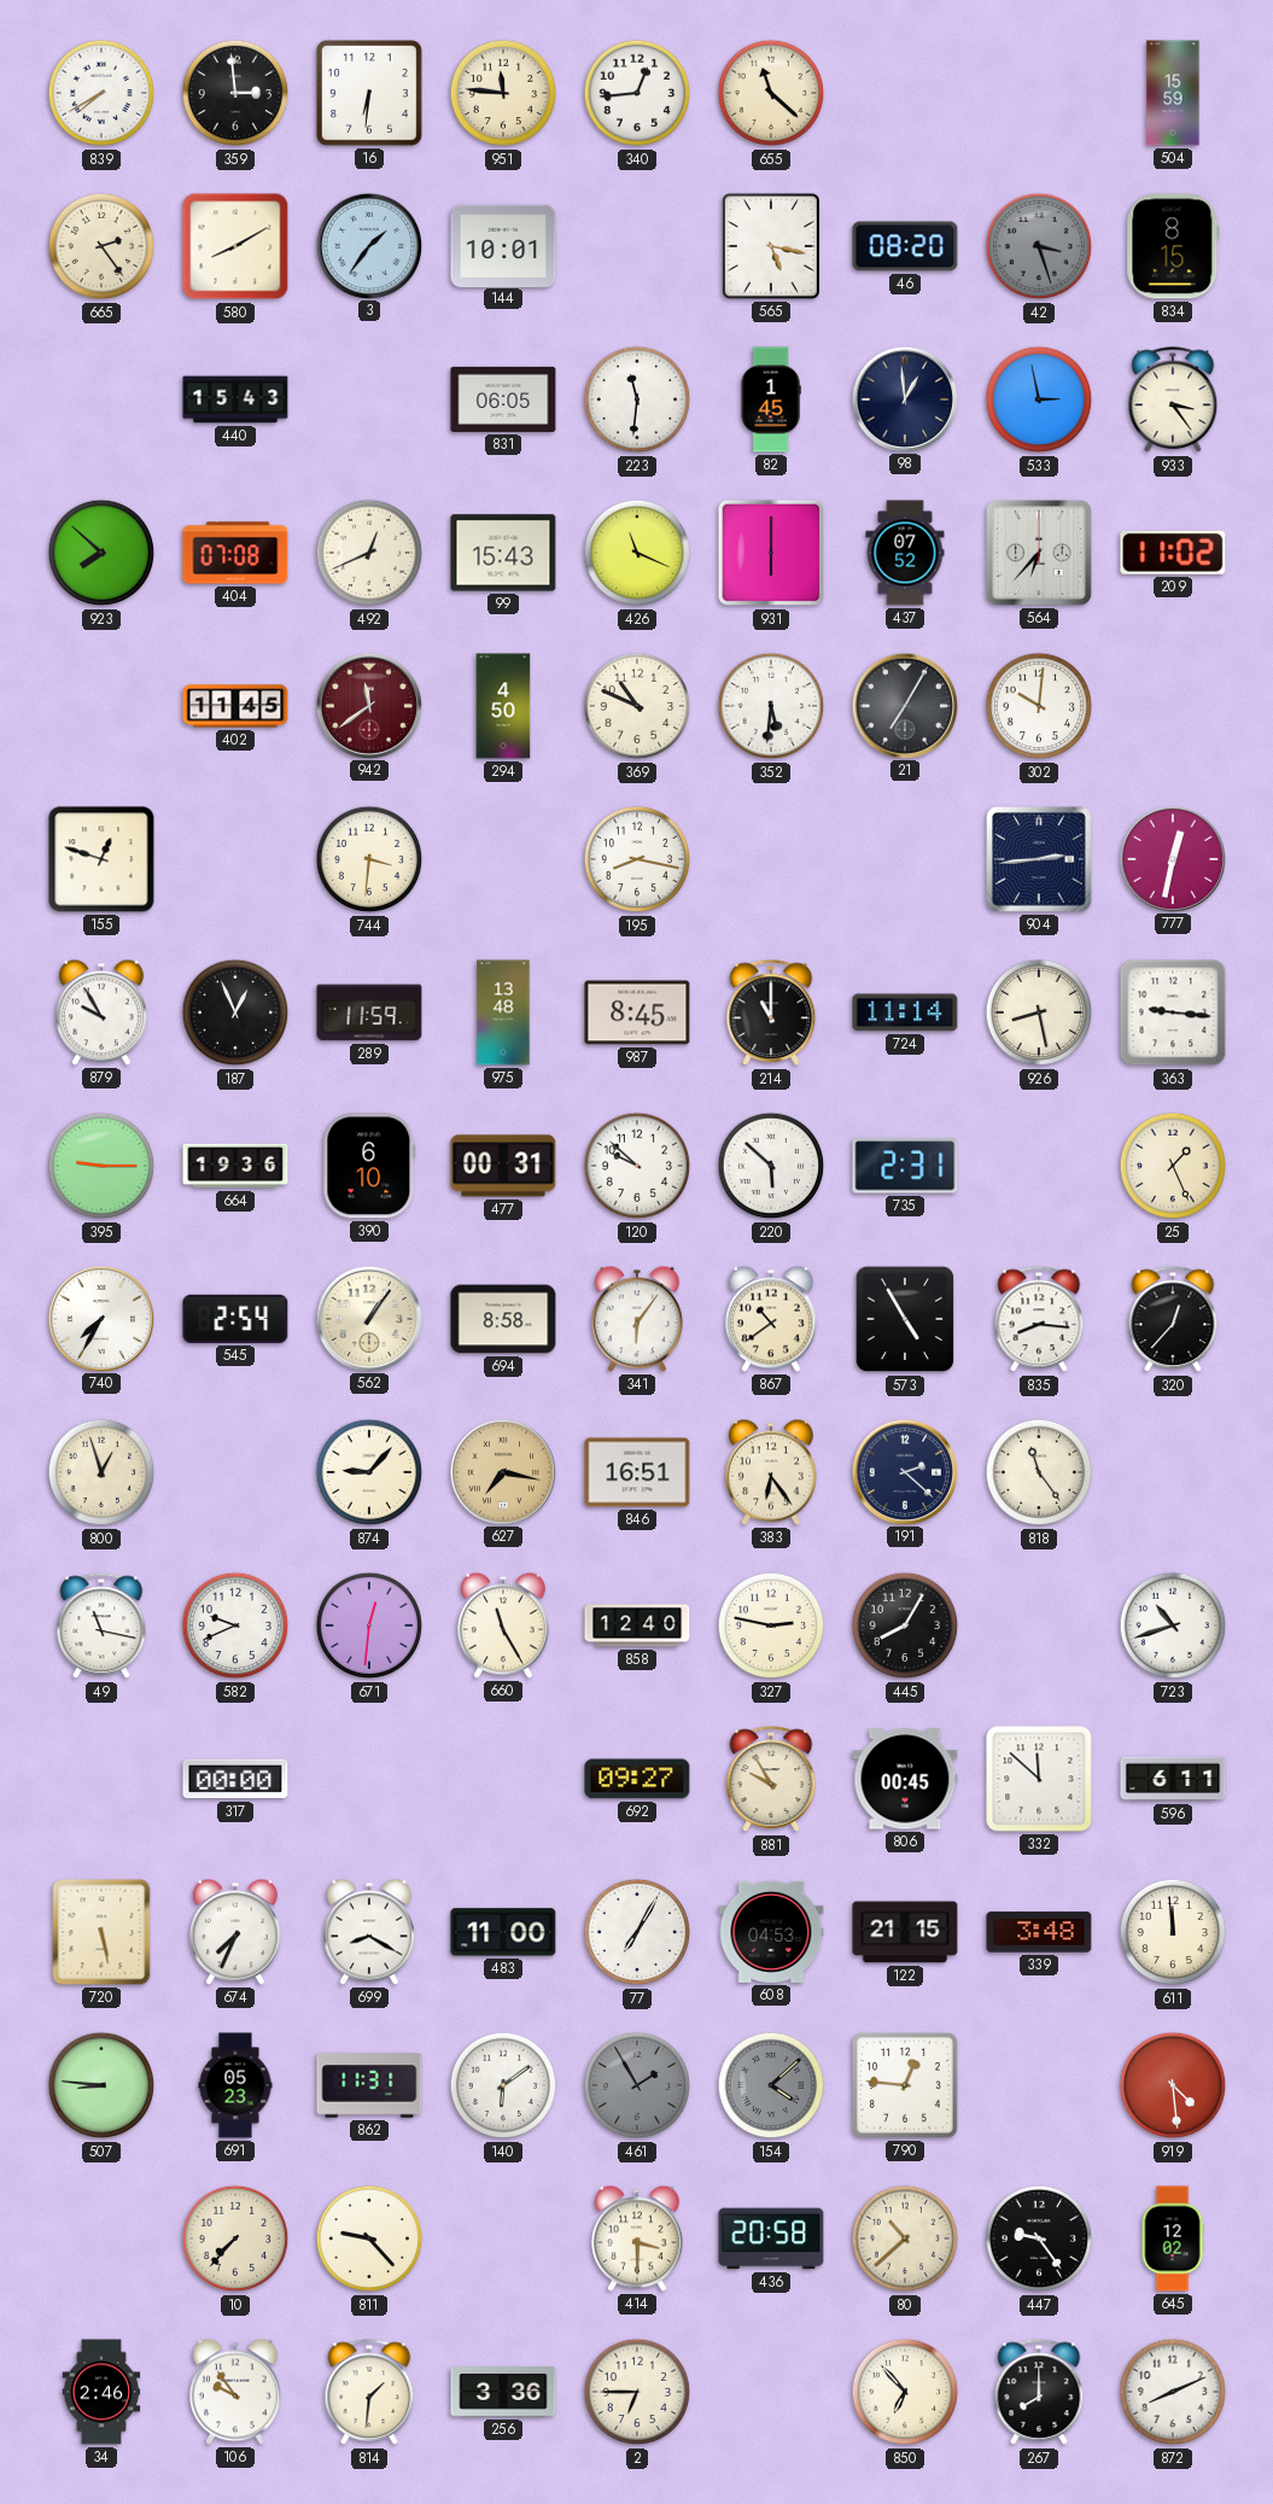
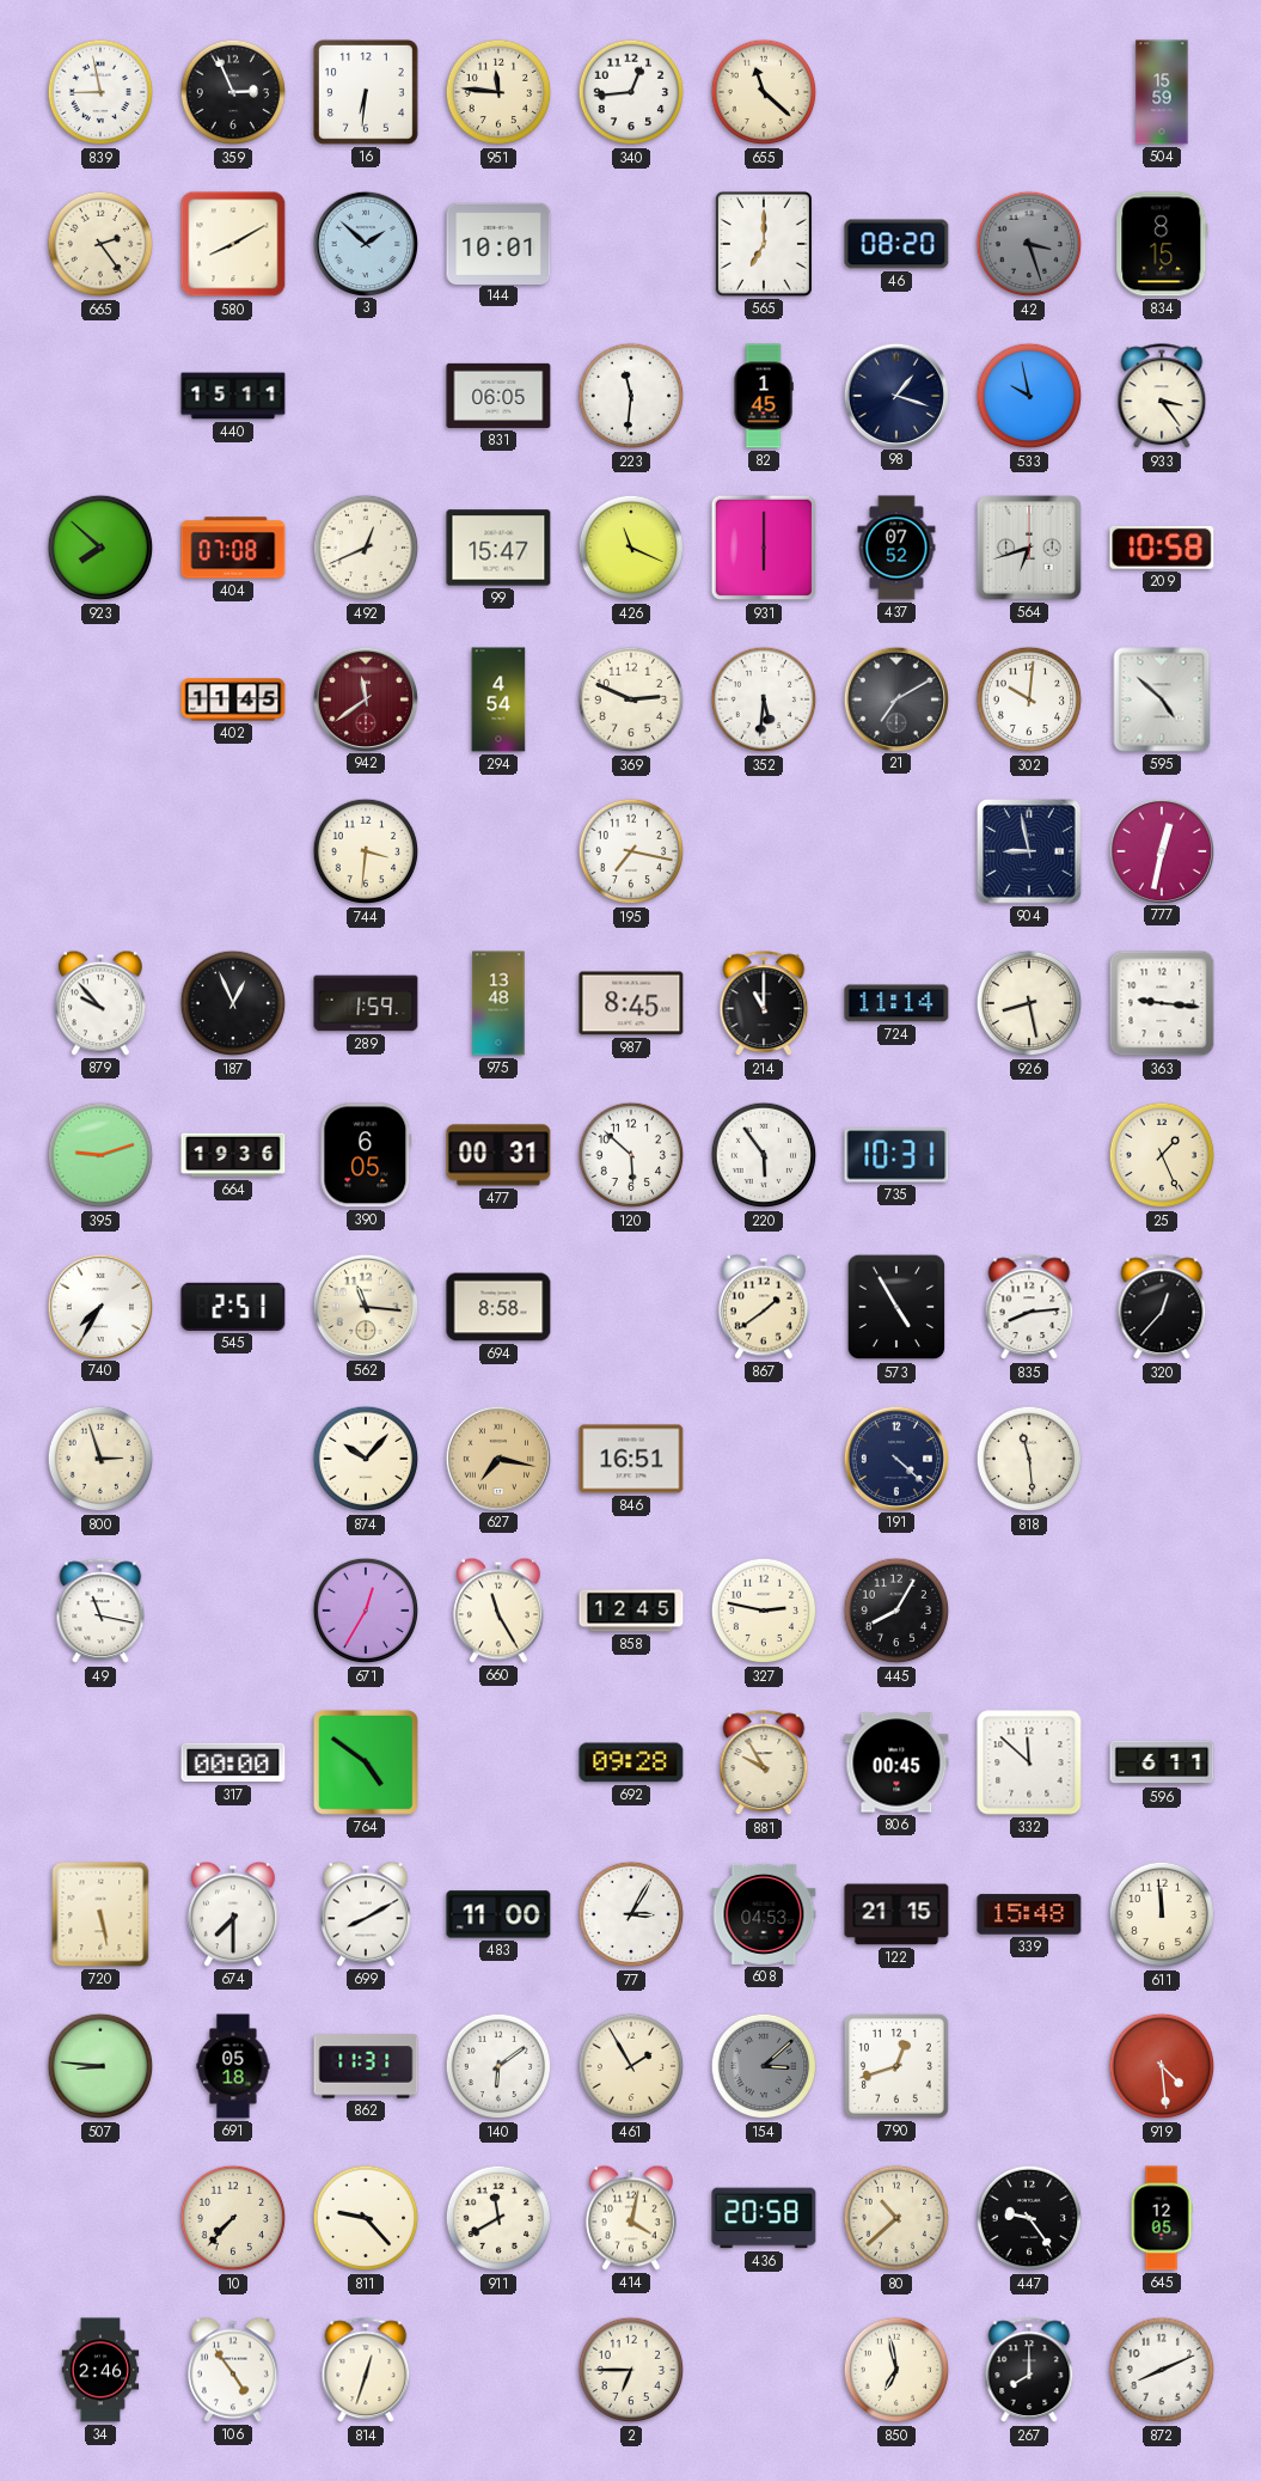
839: 7:40 -> 8:58
359: 2:59 -> 2:56
3: 1:36 -> 1:52
565: 5:17 -> 7:00
440: 15:43 -> 15:11
98: 12:59 -> 1:18
533: 2:58 -> 9:58
99: 15:43 -> 15:47
564: 6:37 -> 6:42
209: 11:02 -> 10:58
294: 4:50 -> 4:54
369: 10:49 -> 2:49
21: 7:05 -> 7:10
595: none -> 4:52
155: 12:48 -> none
195: 8:17 -> 7:17
904: 2:44 -> 8:58
879: 9:55 -> 9:53
289: 11:59 -> 1:59
395: 9:15 -> 9:12
390: 6:10 -> 6:05
120: 9:52 -> 5:52
220: 5:52 -> 5:54
735: 2:31 -> 10:31
545: 2:54 -> 2:51
562: 1:06 -> 11:16
341: 6:06 -> none
867: 10:39 -> 1:39
835: 8:16 -> 8:14
800: 12:57 -> 2:57
874: 9:07 -> 10:07
383: 6:24 -> none
191: 2:22 -> 4:22
818: 11:24 -> 11:29
582: 9:41 -> none
671: 12:31 -> 12:35
858: 12:40 -> 12:45
723: 10:42 -> none
764: none -> 4:51
692: 09:27 -> 09:28
674: 7:34 -> 7:30
699: 8:20 -> 8:10
77: 7:05 -> 3:05
339: 3:48 -> 15:48
691: 05:23 -> 05:18
461 dial: grey -> cream
154: 4:08 -> 3:08
790: 12:46 -> 12:42
911: none -> 11:40
414: 3:30 -> 4:02
645: 12:02 -> 12:05
106: 9:54 -> 4:54
814: 1:31 -> 12:33
256: 3:36 -> none
850: 6:53 -> 6:58
